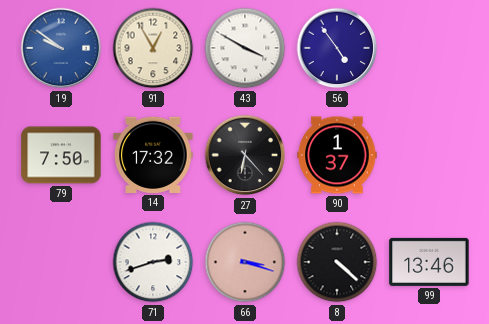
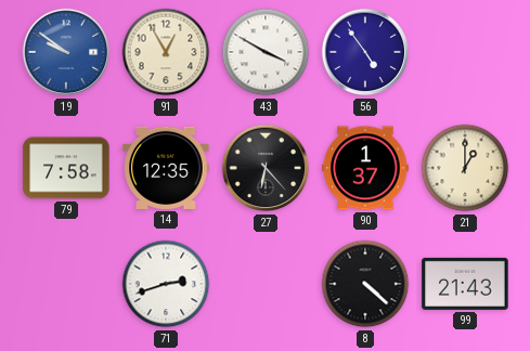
79: 7:50 -> 7:58
14: 17:32 -> 12:35
21: none -> 1:00
66: 3:18 -> none
99: 13:46 -> 21:43
